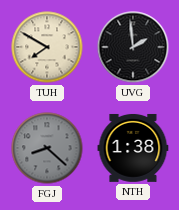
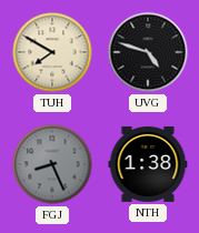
UVG: 1:59 -> 4:48
FGJ: 8:22 -> 8:26
